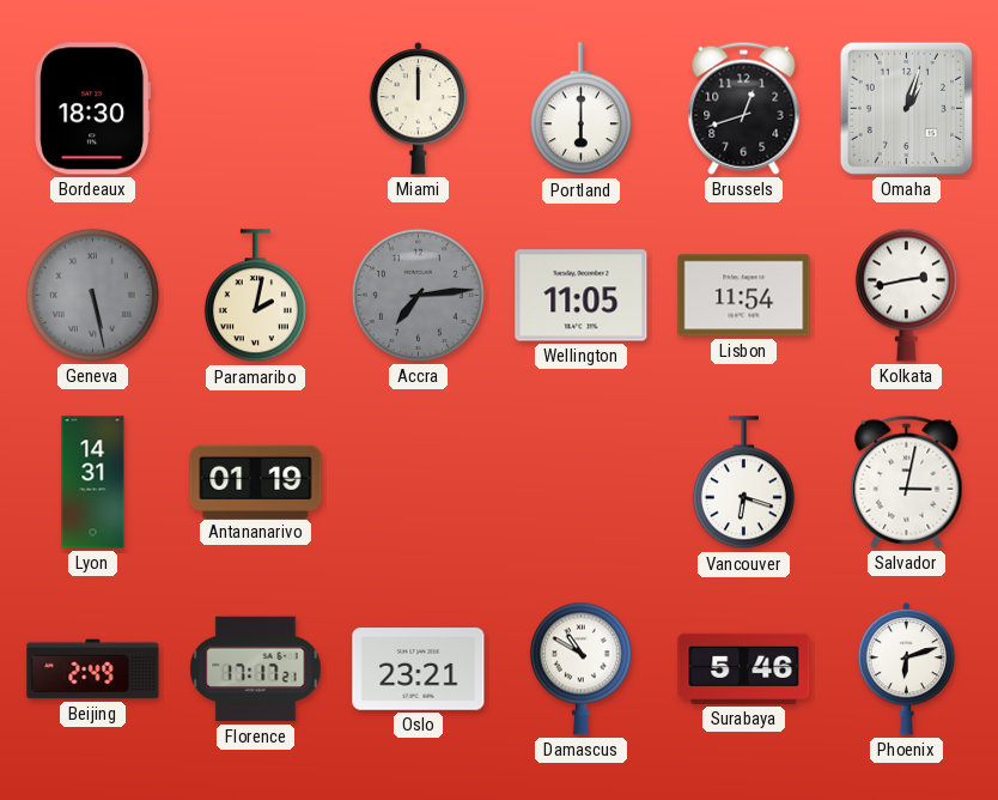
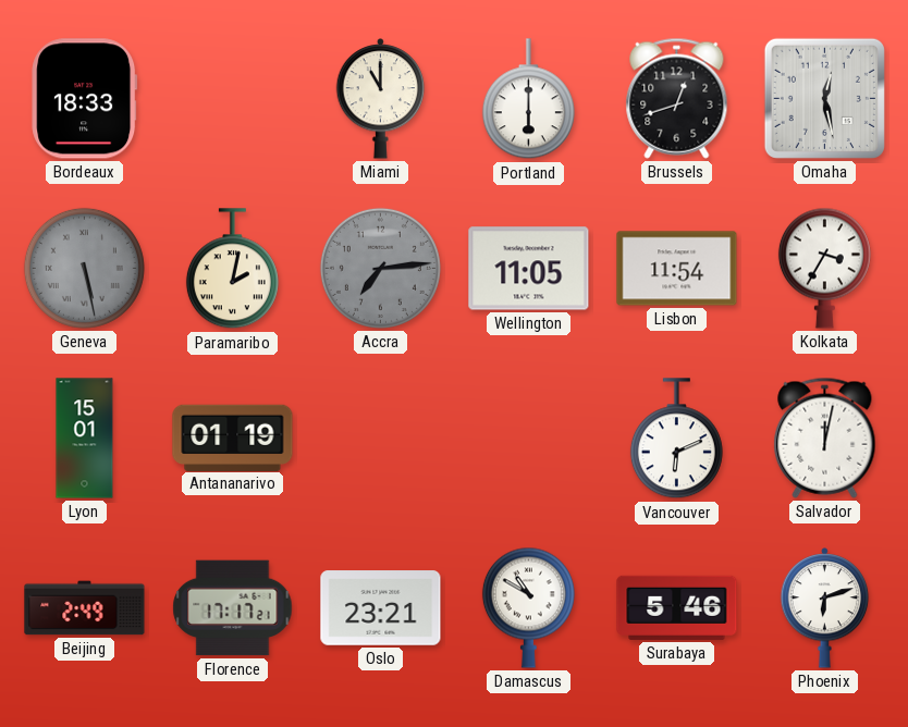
Bordeaux: 18:30 -> 18:33
Miami: 12:00 -> 11:00
Omaha: 1:03 -> 12:28
Kolkata: 2:43 -> 3:35
Lyon: 14:31 -> 15:01
Vancouver: 6:18 -> 6:11
Salvador: 3:02 -> 12:02
